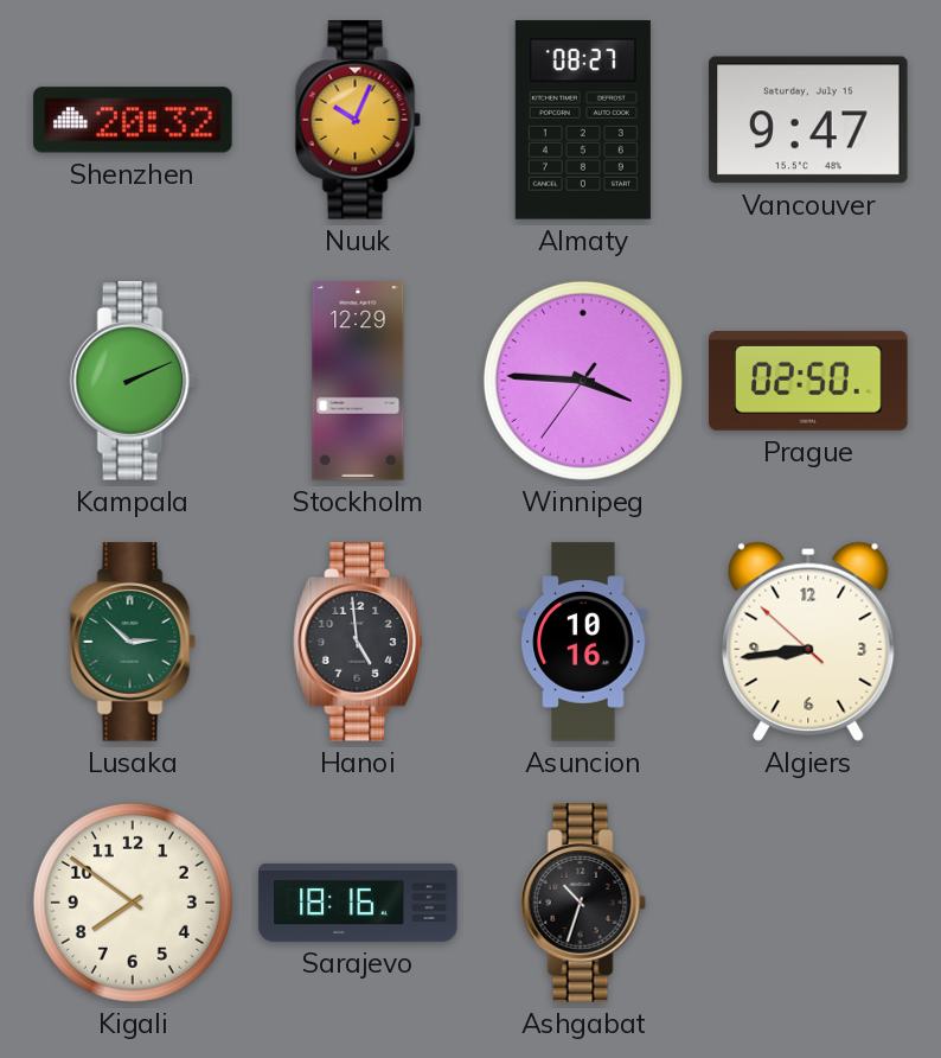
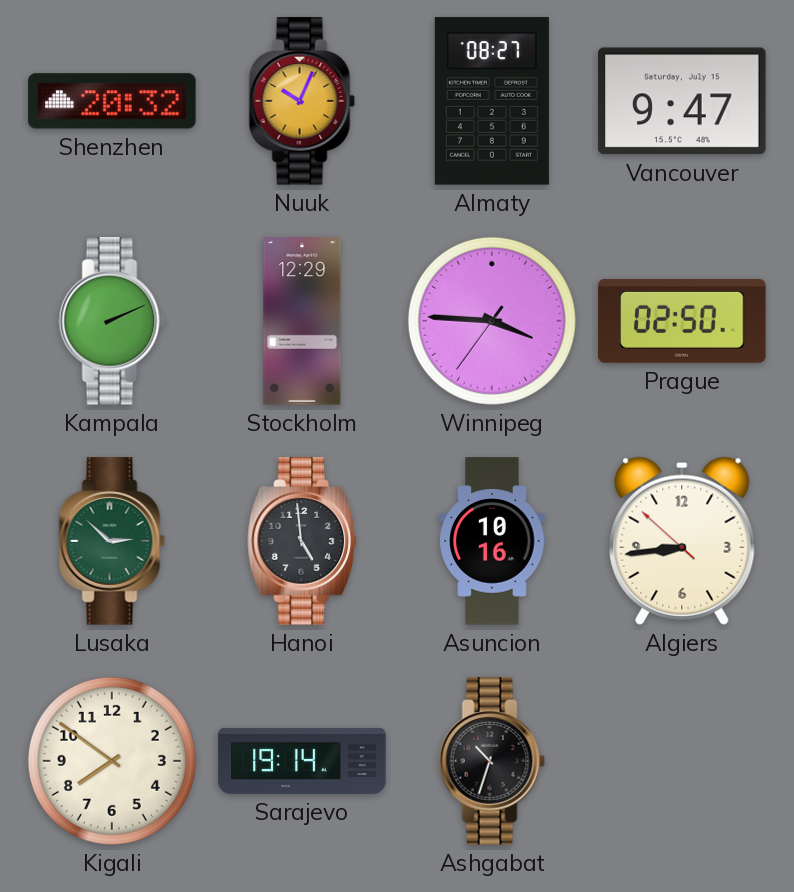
Sarajevo: 18:16 -> 19:14
